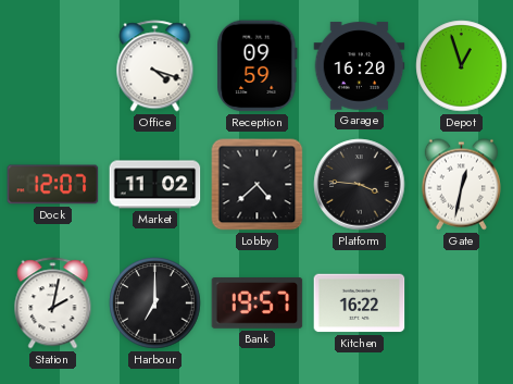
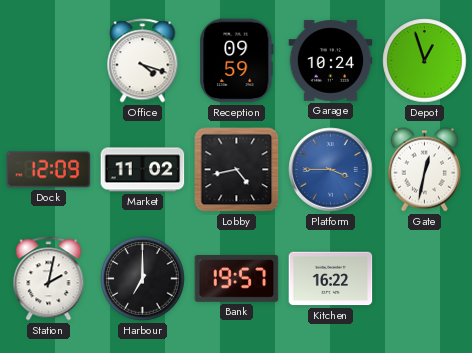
Garage: 16:20 -> 10:24
Dock: 12:07 -> 12:09
Lobby: 4:38 -> 4:43
Platform: 3:46 -> 3:45
Platform dial: black -> blue
